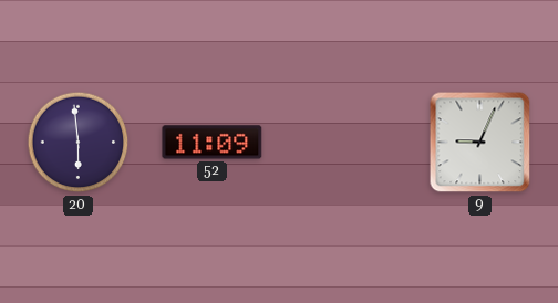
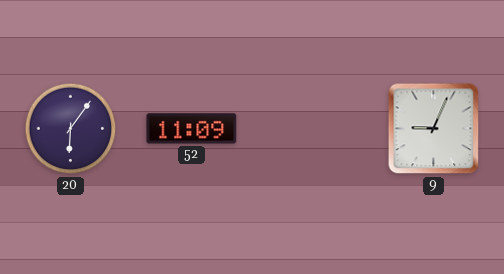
20: 5:59 -> 6:06
